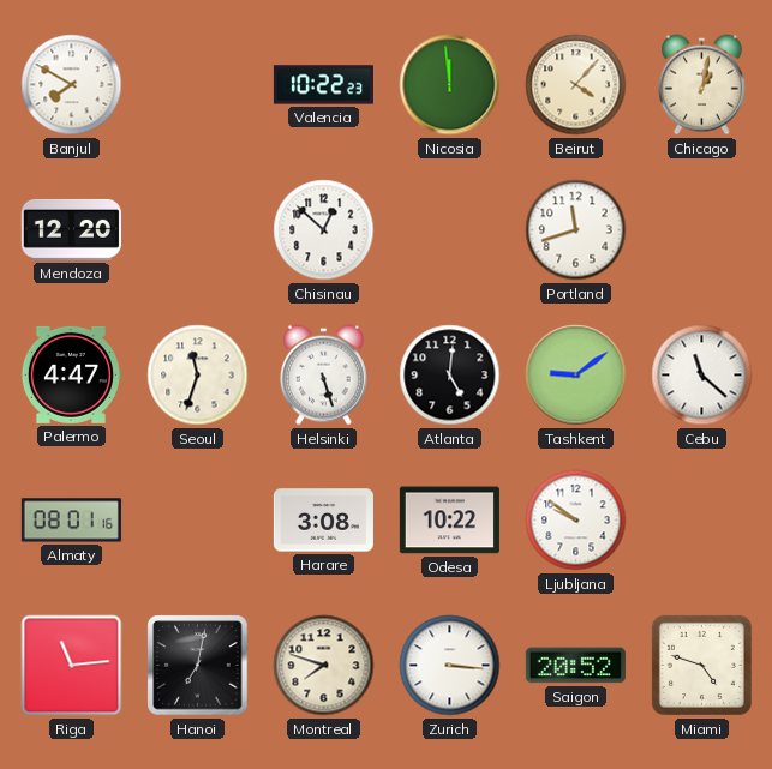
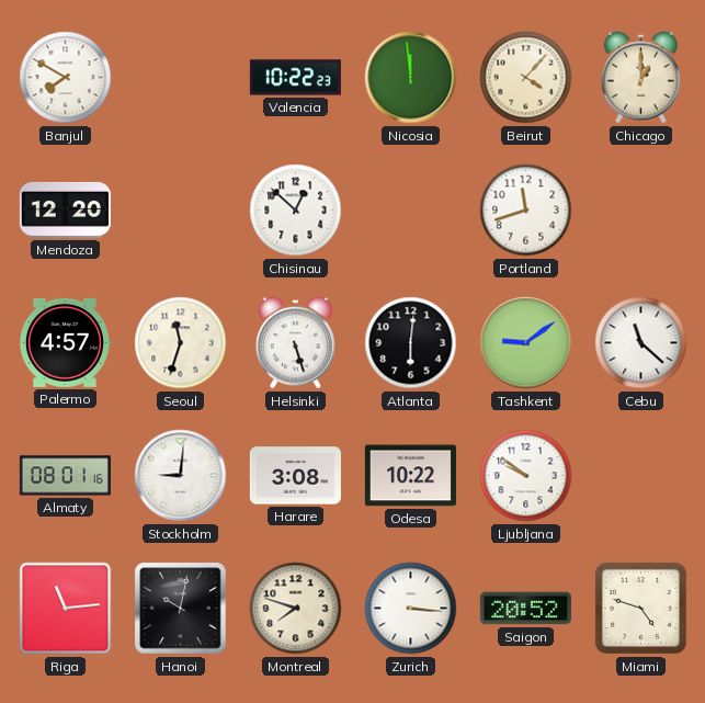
Chicago: 1:02 -> 1:00
Palermo: 4:47 -> 4:57
Atlanta: 5:01 -> 6:01
Stockholm: none -> 9:01
Hanoi: 7:02 -> 10:02
